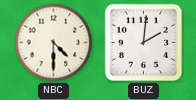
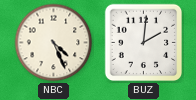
NBC: 4:30 -> 4:26
